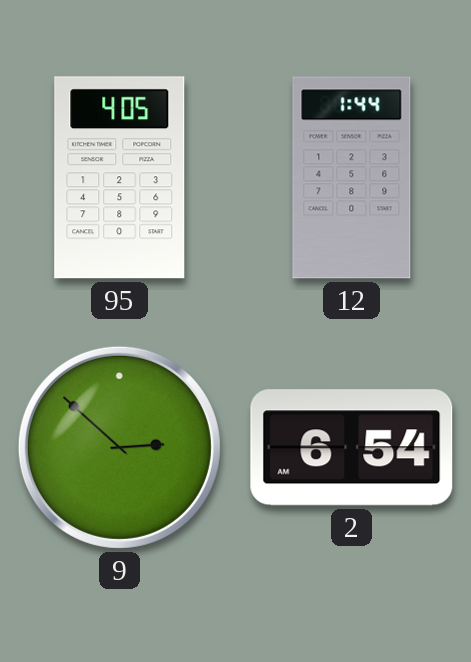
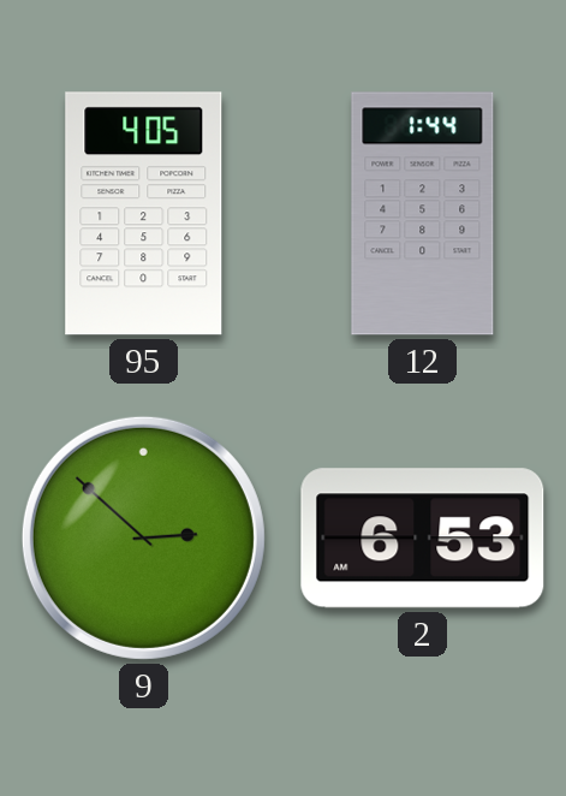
2: 6:54 -> 6:53
